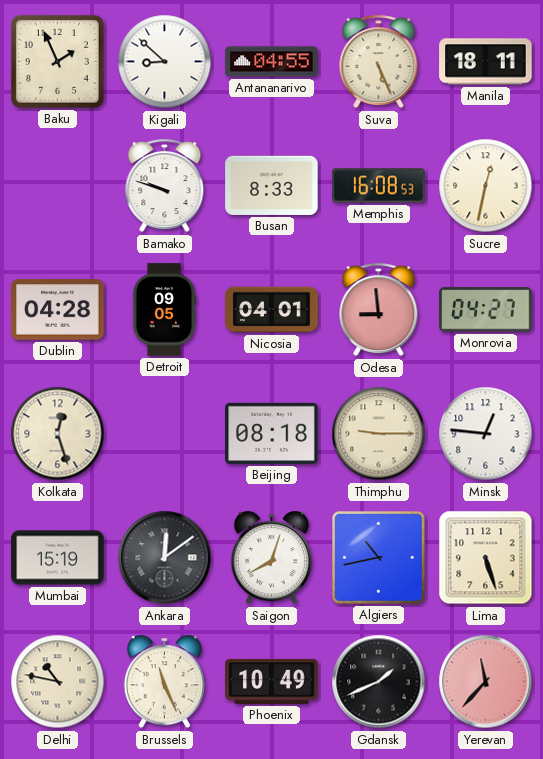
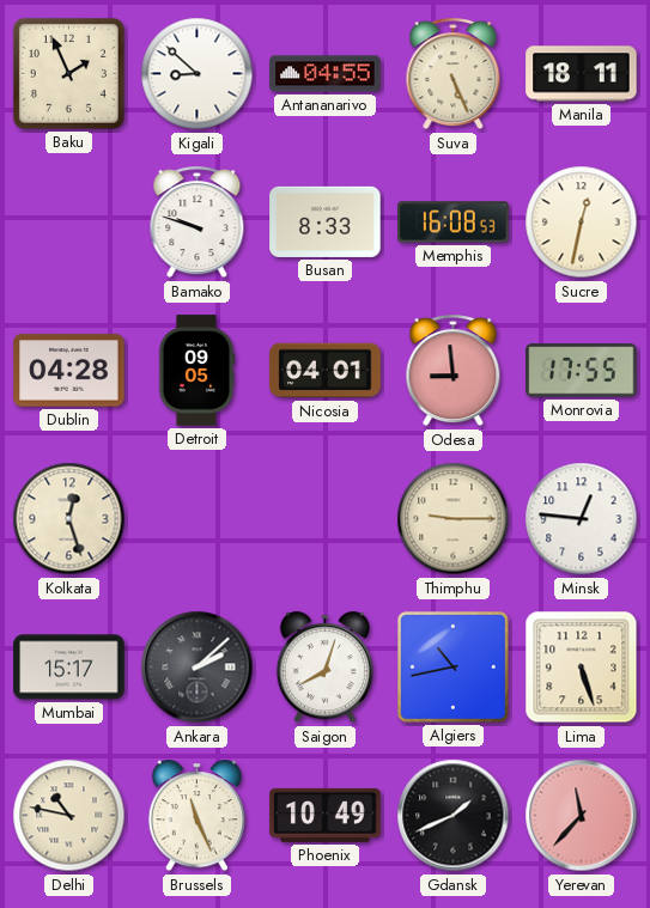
Monrovia: 04:27 -> 17:55
Beijing: 08:18 -> none
Mumbai: 15:19 -> 15:17
Ankara: 12:09 -> 2:08
